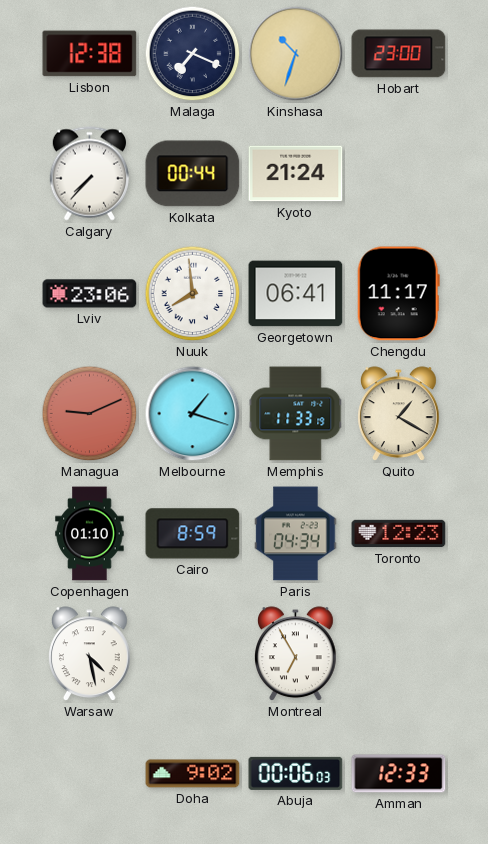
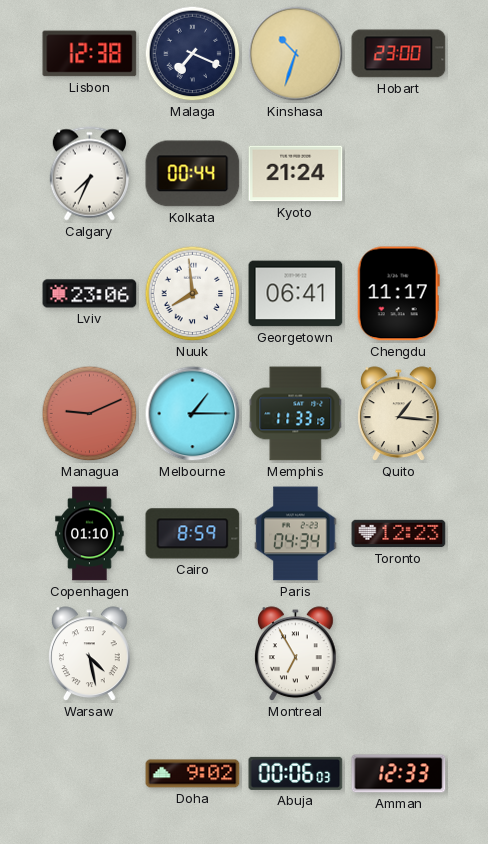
Calgary: 7:37 -> 7:34
Melbourne: 1:18 -> 1:15
Quito: 1:20 -> 1:16
